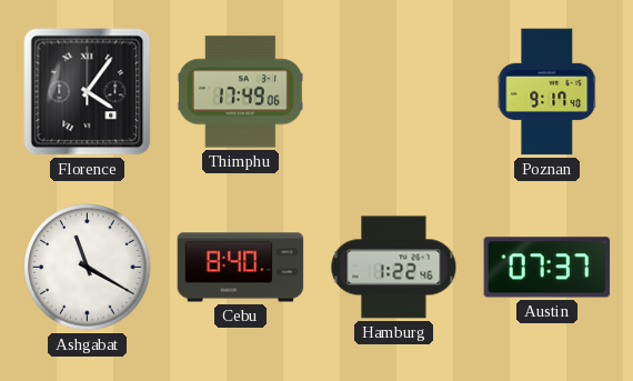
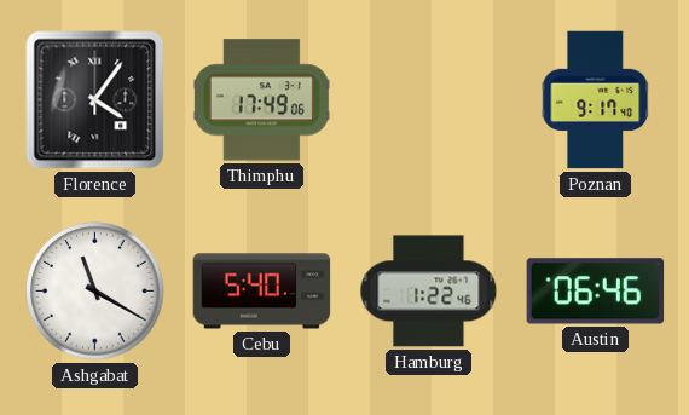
Cebu: 8:40 -> 5:40
Austin: 07:37 -> 06:46
